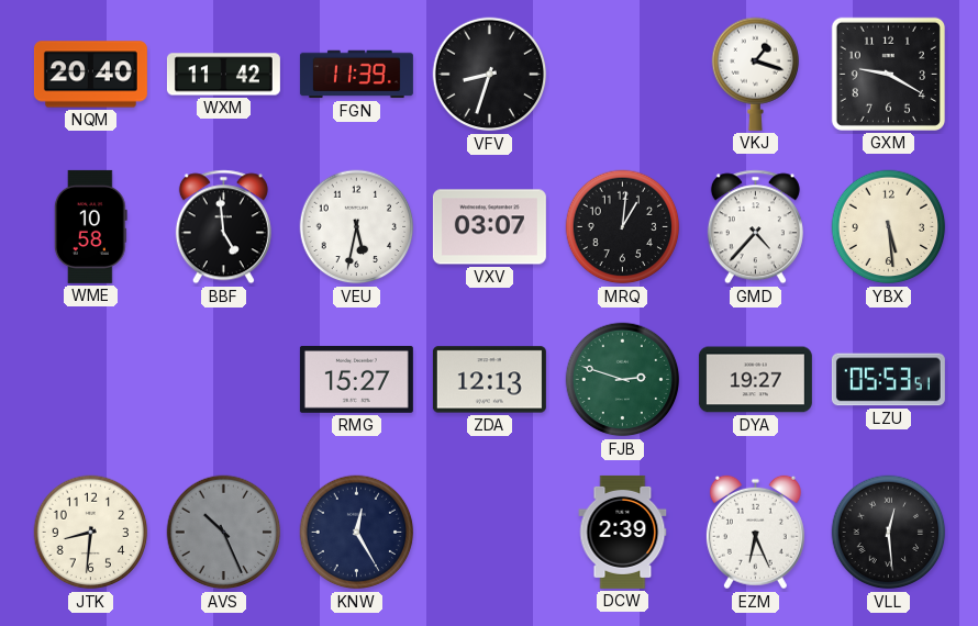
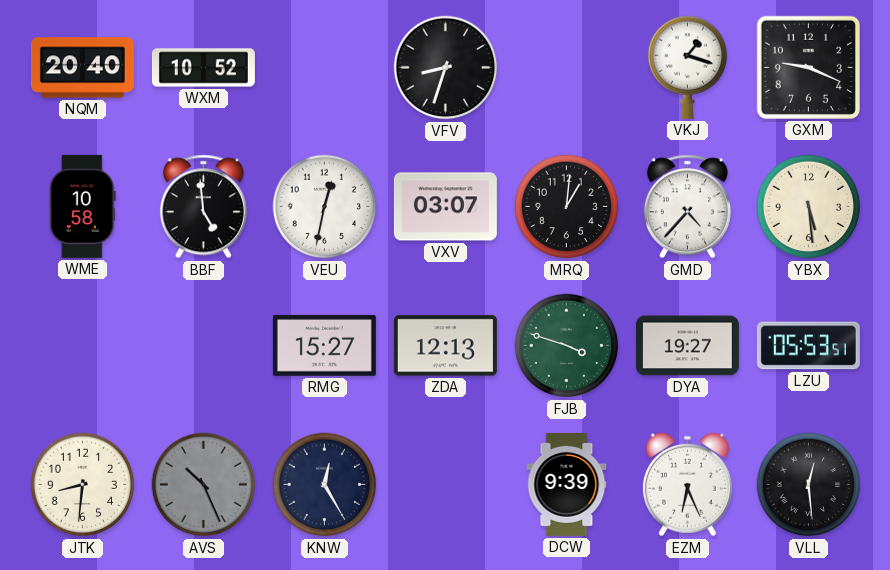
WXM: 11:42 -> 10:52
FGN: 11:39 -> none
GXM: 9:20 -> 9:19
VEU: 5:32 -> 12:32
FJB: 2:48 -> 3:48
DCW: 2:39 -> 9:39
